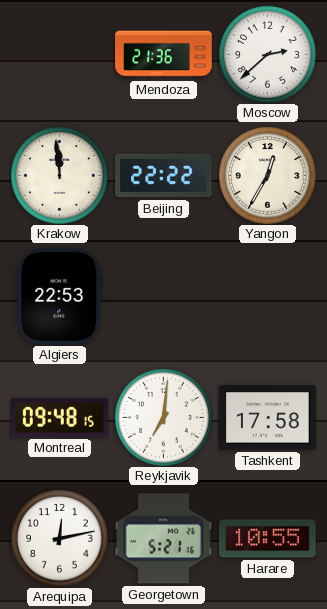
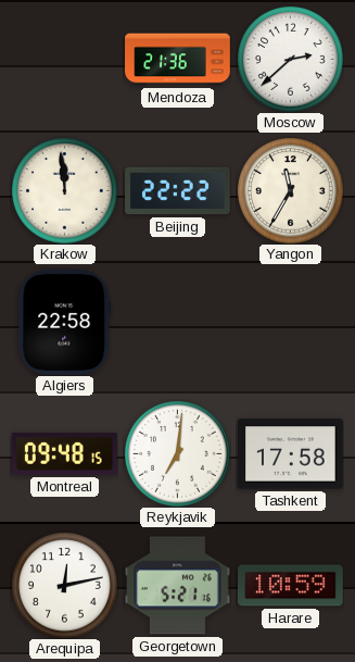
Yangon: 12:35 -> 11:35
Algiers: 22:53 -> 22:58
Harare: 10:55 -> 10:59
